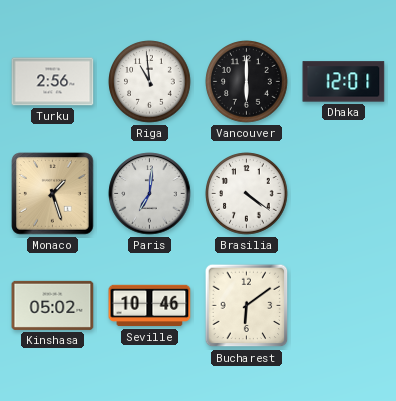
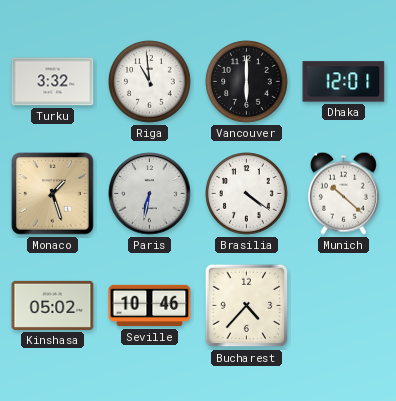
Turku: 2:56 -> 3:32
Paris: 7:01 -> 6:32
Munich: none -> 10:22
Bucharest: 6:09 -> 4:37
